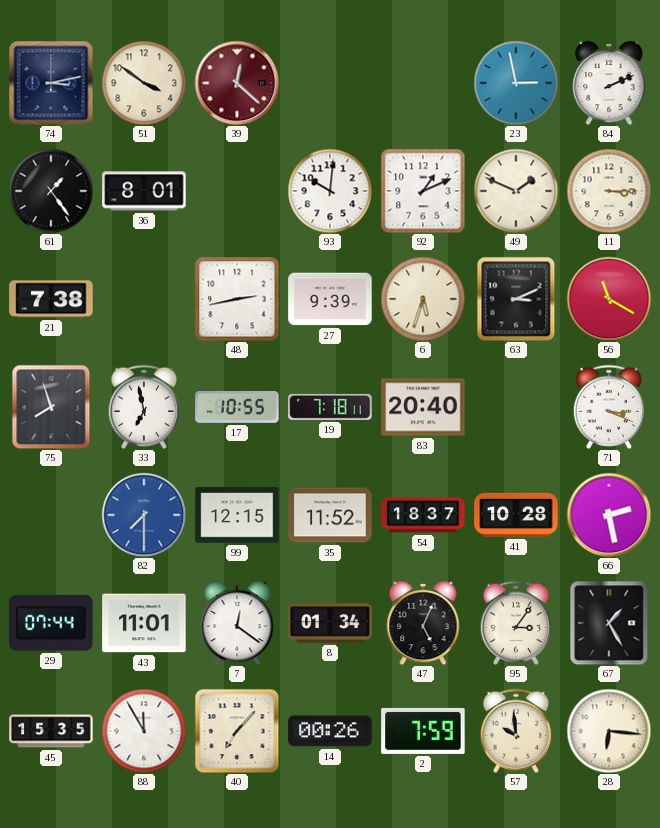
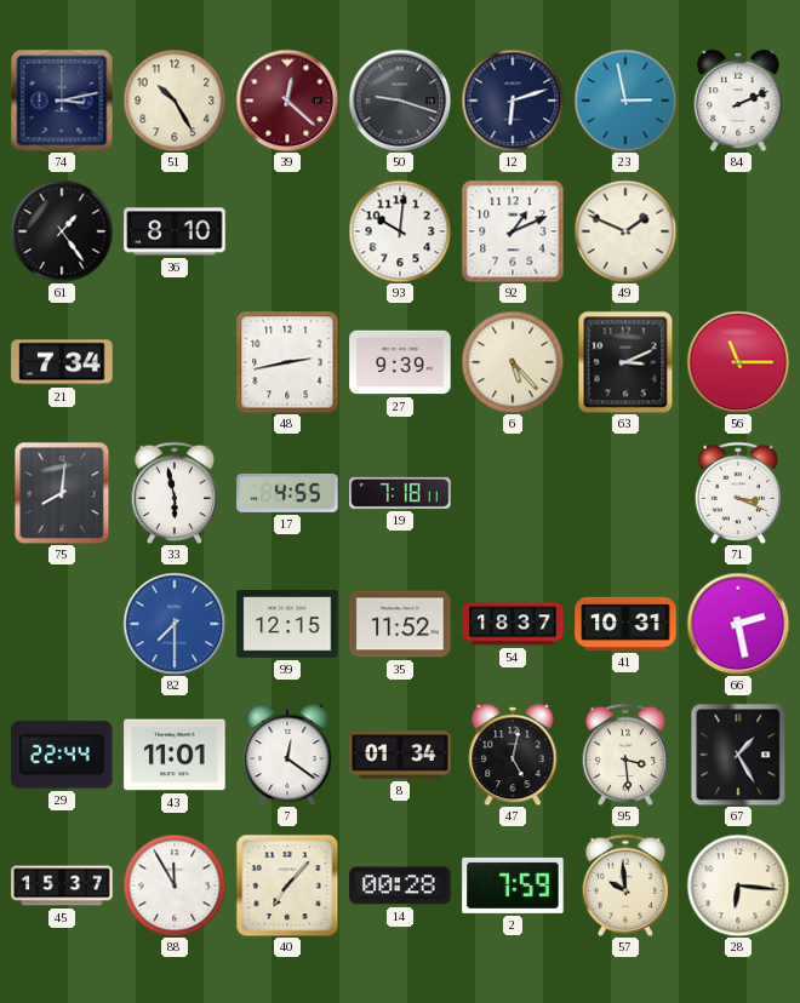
51: 3:51 -> 10:25
50: none -> 9:18
12: none -> 6:12
36: 8:01 -> 8:10
11: 3:15 -> none
21: 7:38 -> 7:34
6: 5:33 -> 5:23
56: 11:20 -> 11:15
75: 7:57 -> 8:01
33: 6:58 -> 5:58
17: 10:55 -> 4:55
83: 20:40 -> none
41: 10:28 -> 10:31
29: 07:44 -> 22:44
47: 5:04 -> 5:02
95: 3:06 -> 3:29
45: 15:35 -> 15:37
14: 00:26 -> 00:28
